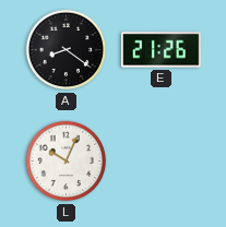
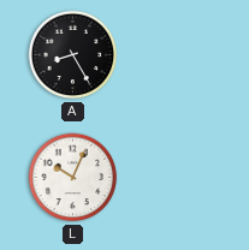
A: 8:21 -> 8:25
E: 21:26 -> none
